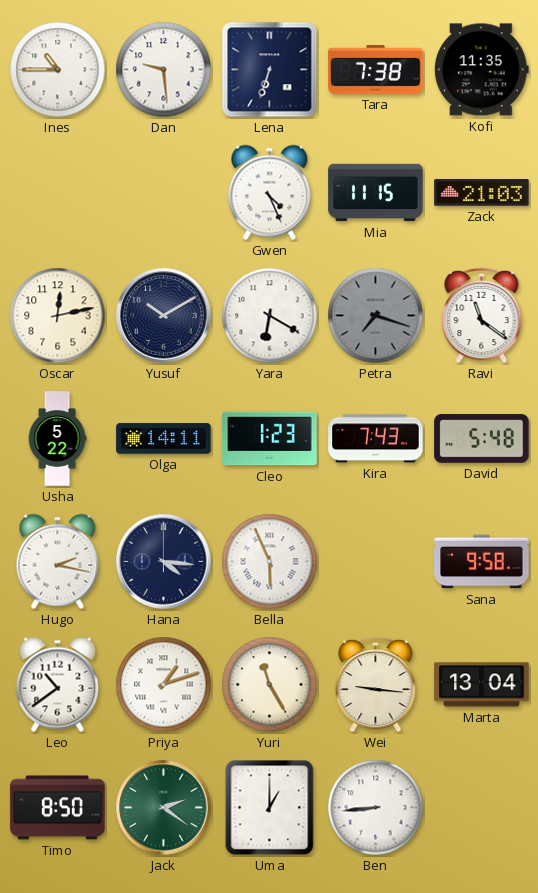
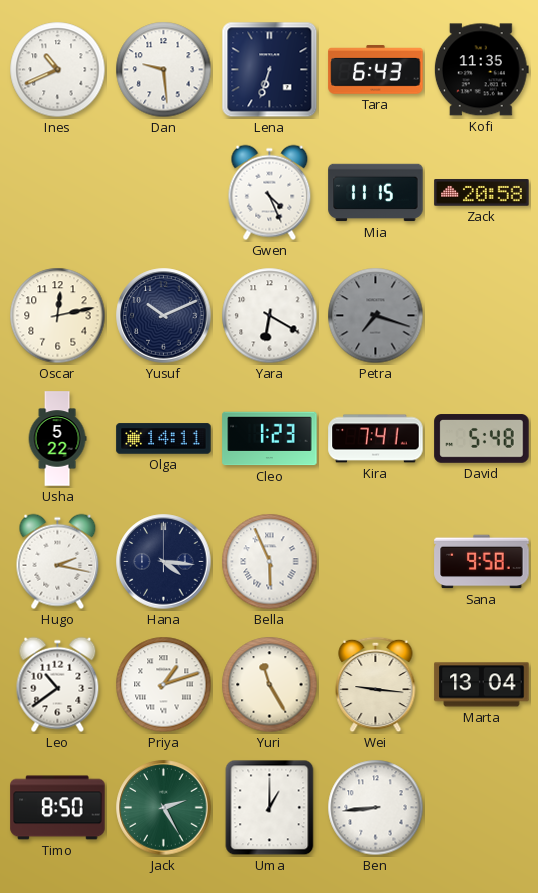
Ines: 10:45 -> 10:41
Tara: 7:38 -> 6:43
Zack: 21:03 -> 20:58
Yusuf: 10:10 -> 10:11
Ravi: 11:21 -> none
Kira: 7:43 -> 7:41
Jack: 2:21 -> 2:25
